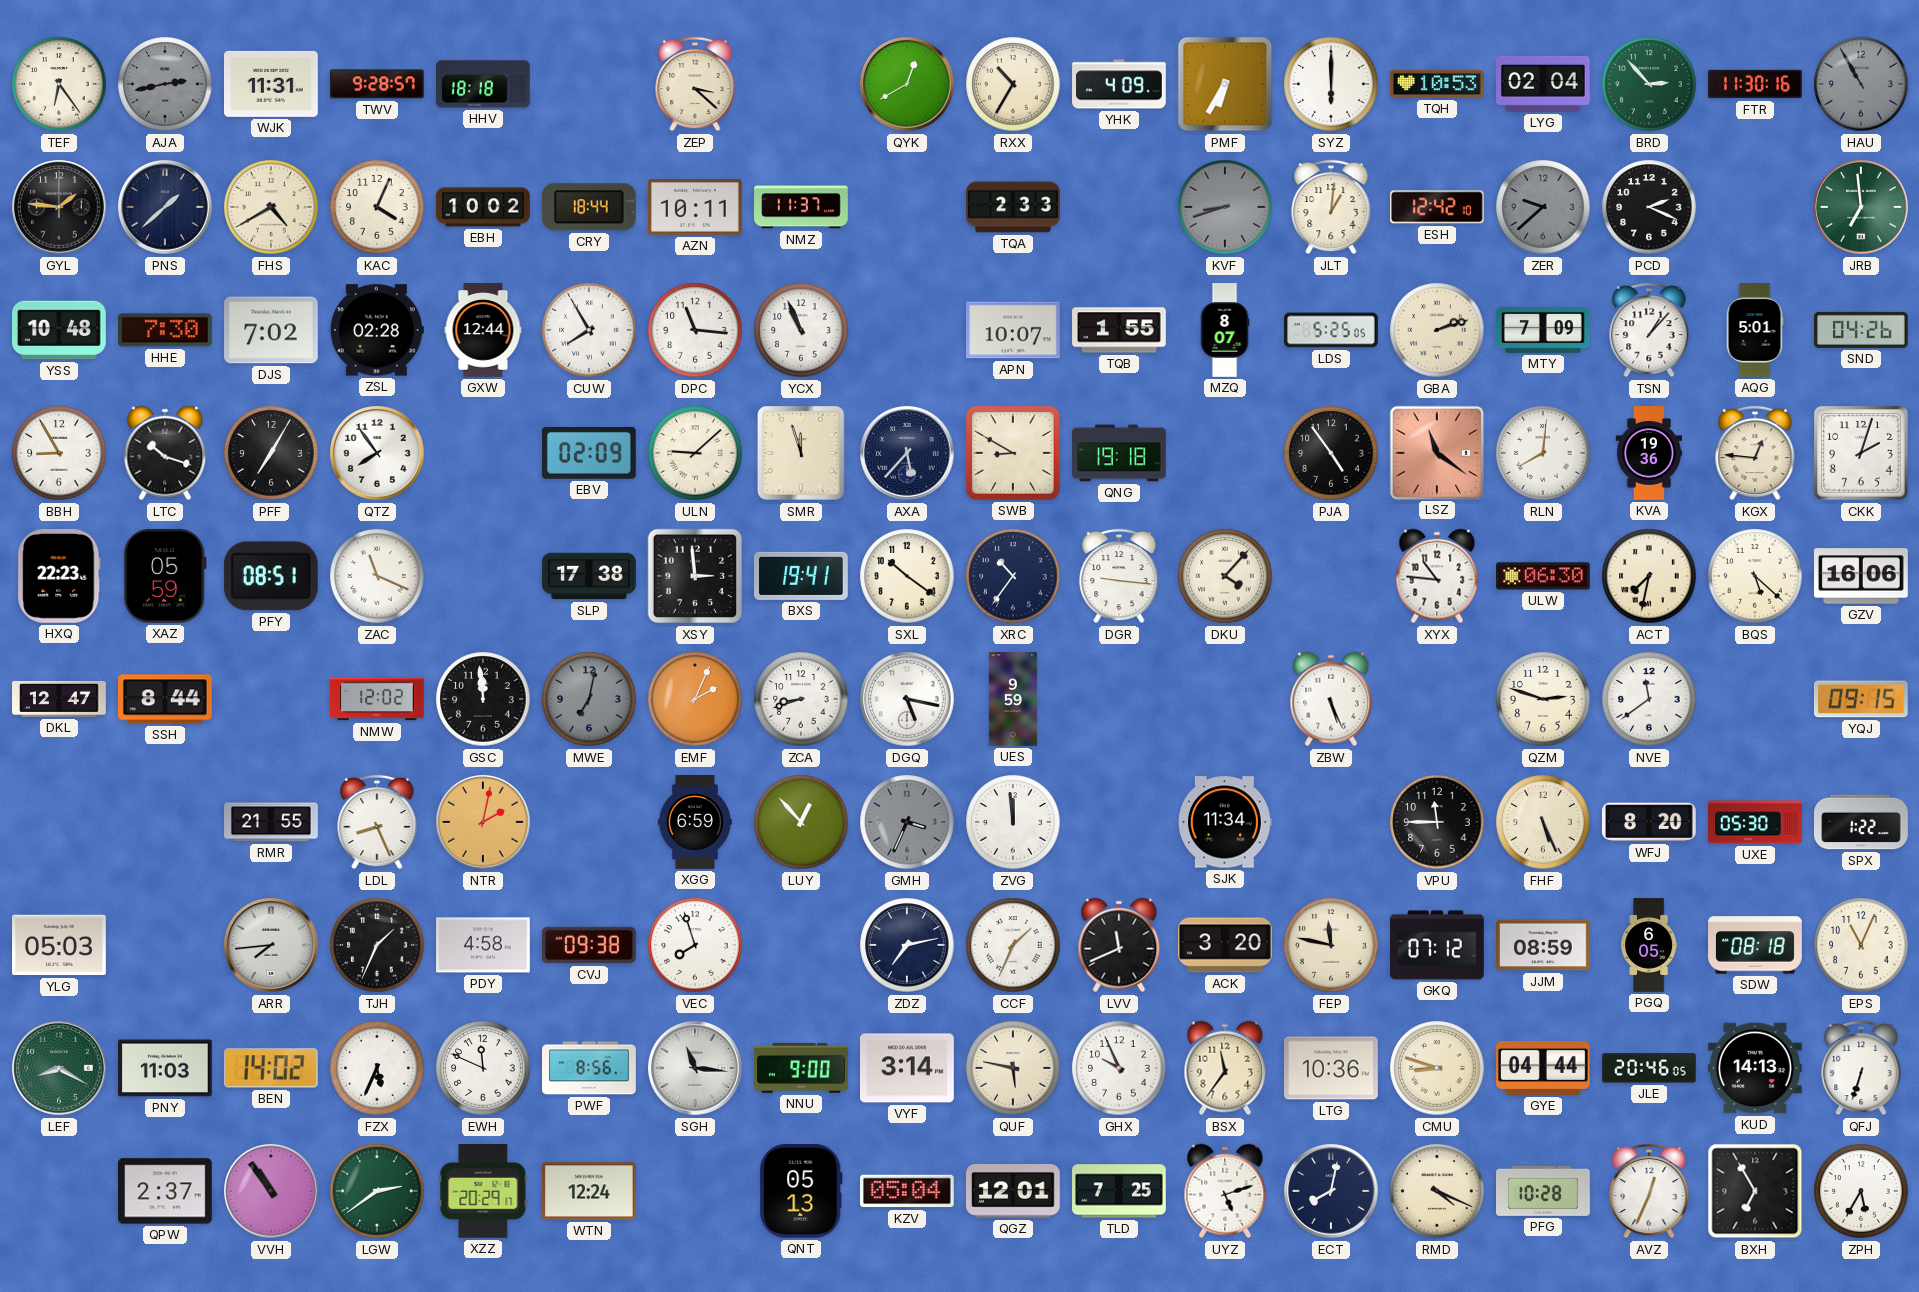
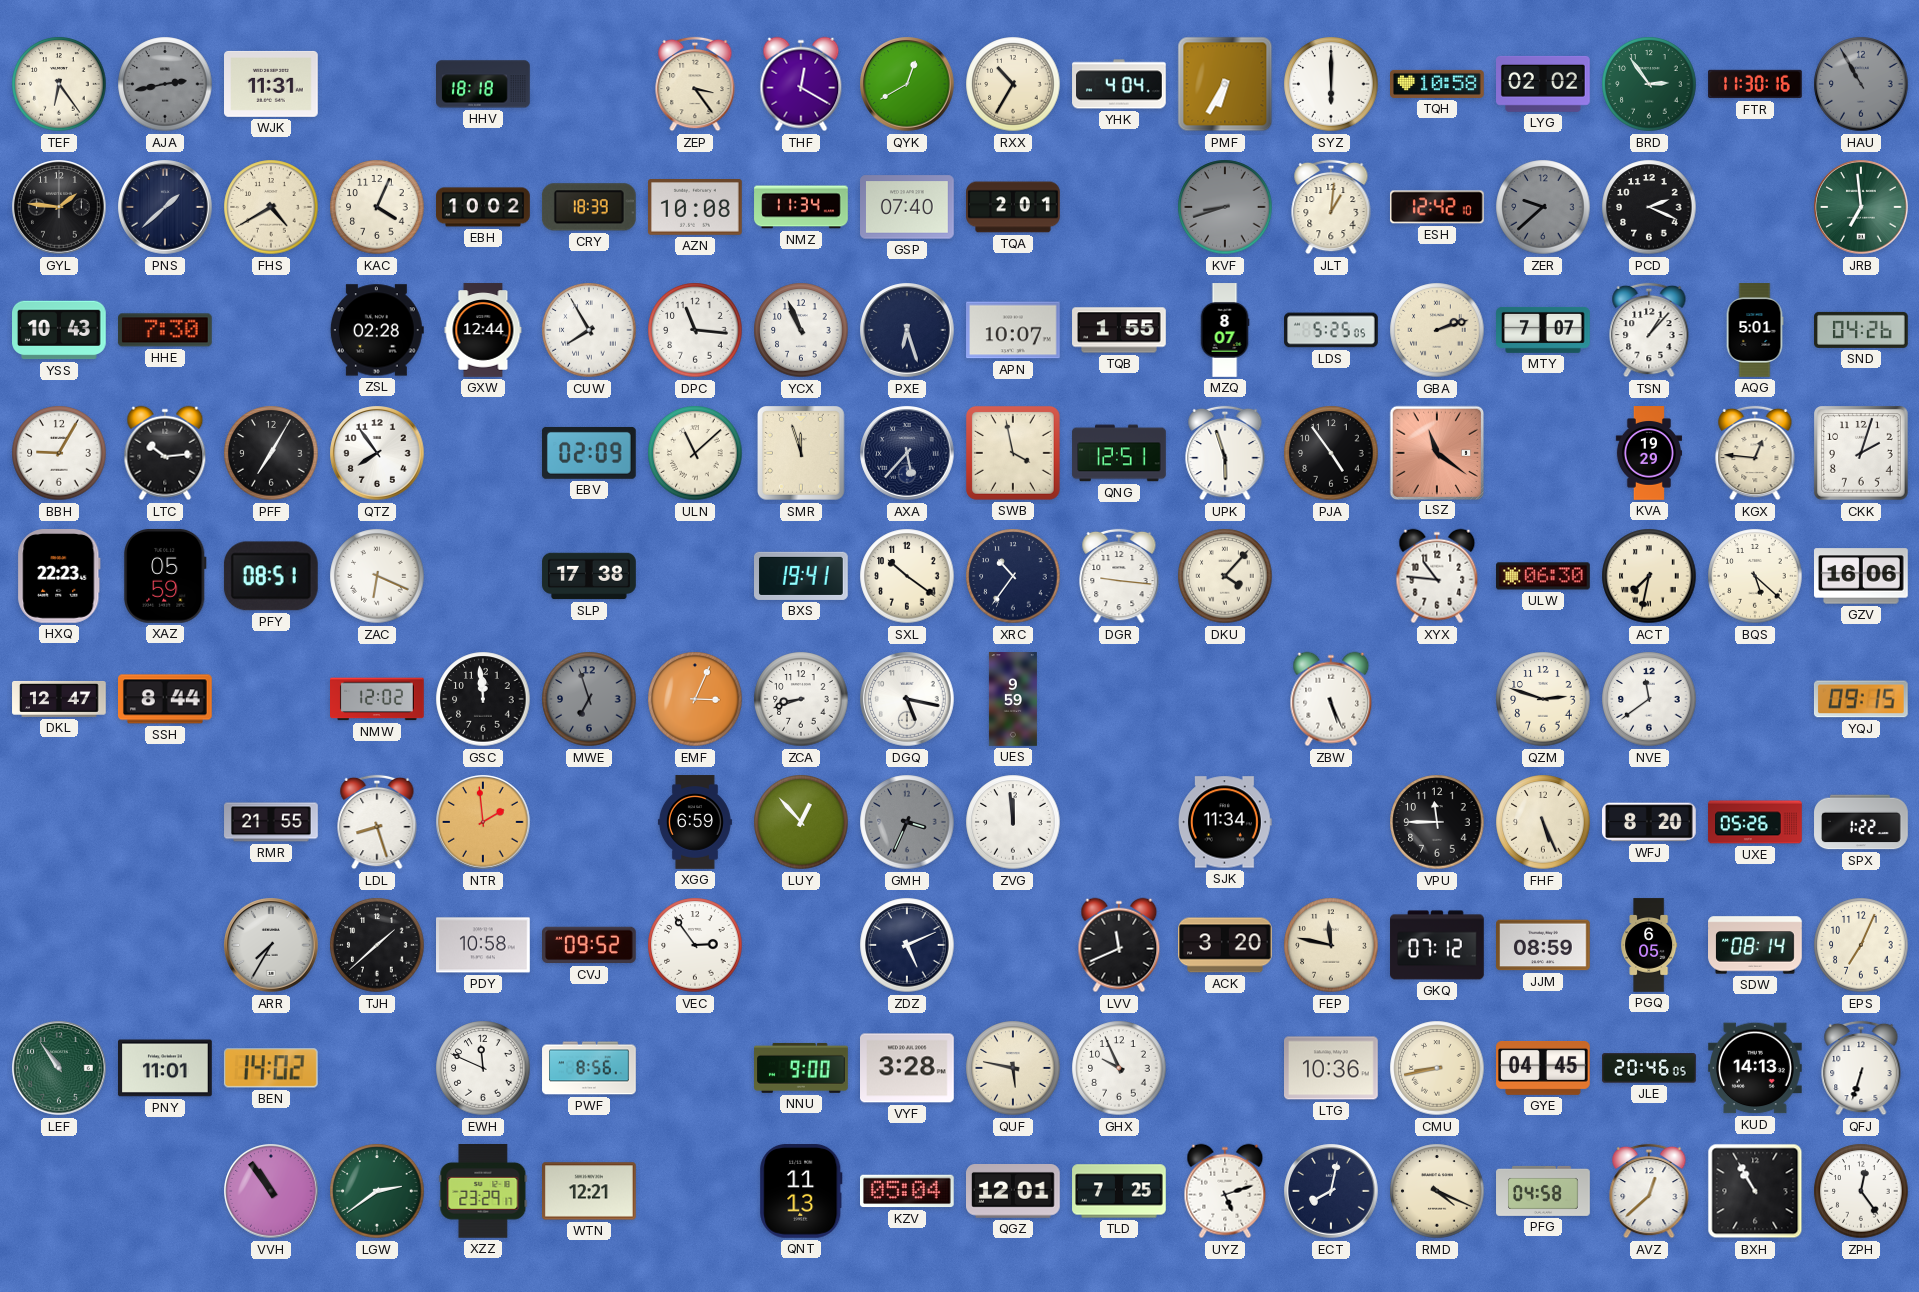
TWV: 9:28 -> none
ZEP: 3:22 -> 3:24
THF: none -> 12:20
YHK: 4:09 -> 4:04
TQH: 10:53 -> 10:58
LYG: 02:04 -> 02:02
BRD: 2:53 -> 2:54
CRY: 18:44 -> 18:39
AZN: 10:11 -> 10:08
NMZ: 11:37 -> 11:34
GSP: none -> 07:40
TQA: 2:33 -> 2:01
YSS: 10:48 -> 10:43
DJS: 7:02 -> none
PXE: none -> 6:27
MTY: 7:09 -> 7:07
BBH: 8:55 -> 9:05
LTC: 10:18 -> 10:14
ULN: 9:08 -> 11:08
SWB: 8:50 -> 3:58
QNG: 19:18 -> 12:51
UPK: none -> 5:57
RLN: 8:01 -> none
KVA: 19:36 -> 19:29
ZAC: 11:19 -> 6:19
XSY: 2:59 -> none
MWE: 7:02 -> 6:57
EMF: 2:04 -> 3:04
LDL: 8:26 -> 8:27
NTR: 2:02 -> 1:59
UXE: 05:30 -> 05:26
YLG: 05:03 -> none
ARR: 7:44 -> 7:35
TJH: 1:34 -> 1:38
PDY: 4:58 -> 10:58
CVJ: 09:38 -> 09:52
VEC: 7:57 -> 2:54
ZDZ: 7:13 -> 5:11
CCF: 1:34 -> none
SDW: 08:18 -> 08:14
EPS: 11:04 -> 7:04
LEF: 8:20 -> 10:54
PNY: 11:03 -> 11:01
FZX: 5:34 -> none
SGH: 11:16 -> none
VYF: 3:14 -> 3:28
BSX: 11:36 -> none
CMU: 8:48 -> 8:43
GYE: 04:44 -> 04:45
QPW: 2:37 -> none
XZZ: 20:29 -> 23:29
WTN: 12:24 -> 12:21
QNT: 05:13 -> 11:13
PFG: 10:28 -> 04:58
AVZ: 12:34 -> 12:38
BXH: 6:55 -> 10:55
ZPH: 5:35 -> 12:24
